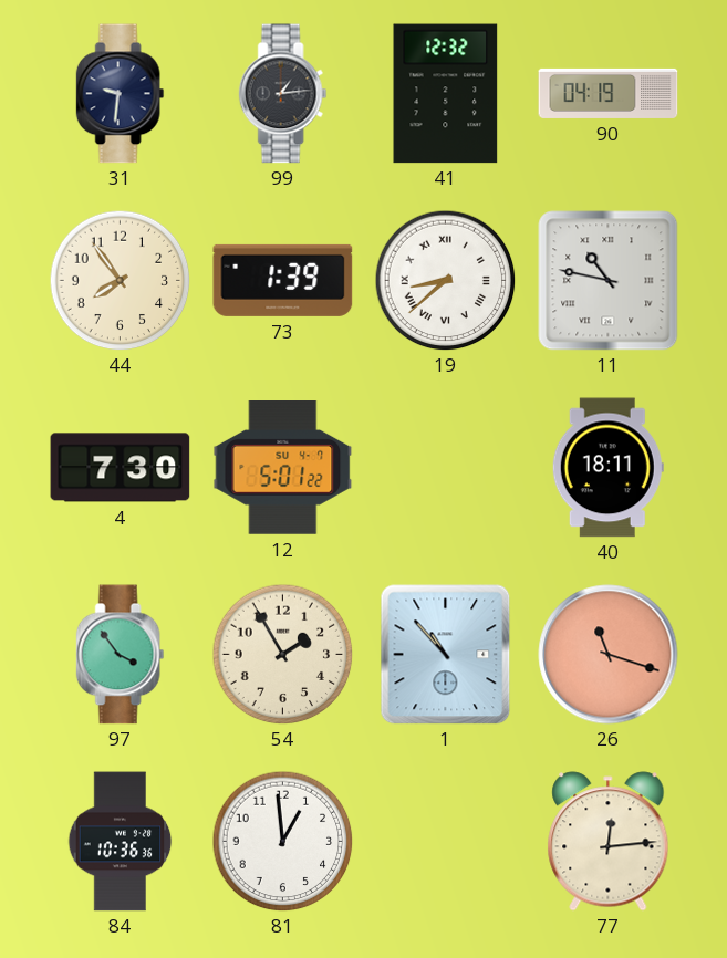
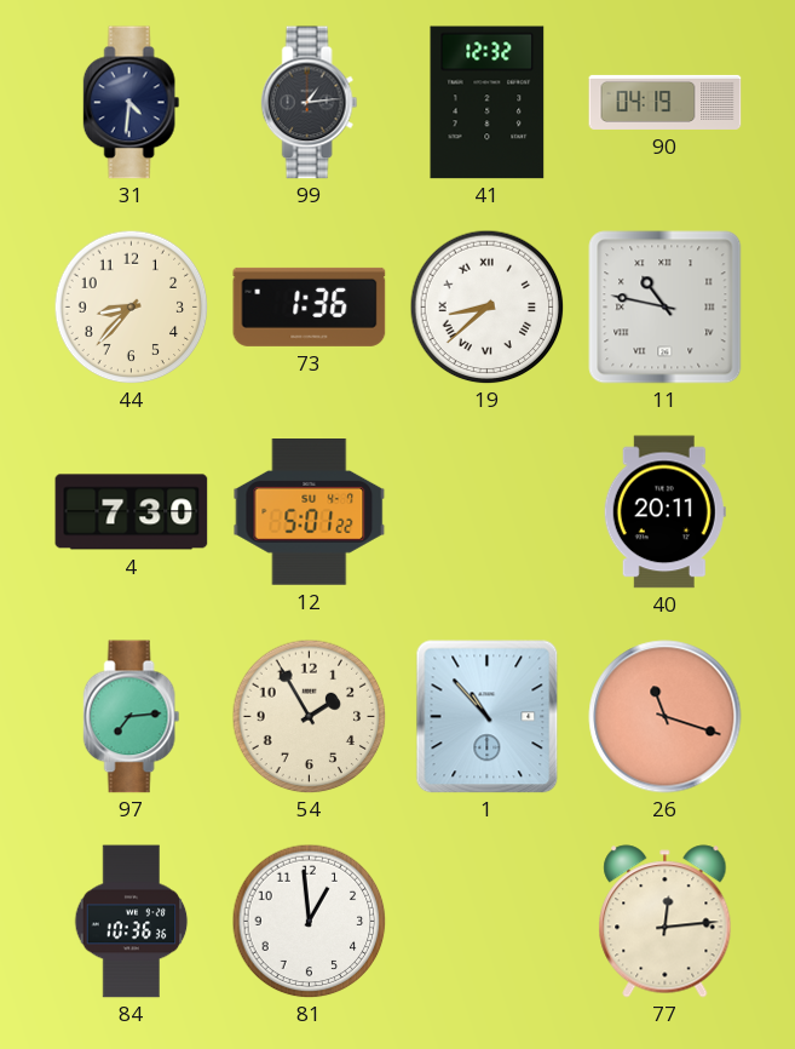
31: 9:31 -> 4:31
44: 7:54 -> 8:37
73: 1:39 -> 1:36
40: 18:11 -> 20:11
97: 3:54 -> 7:14
